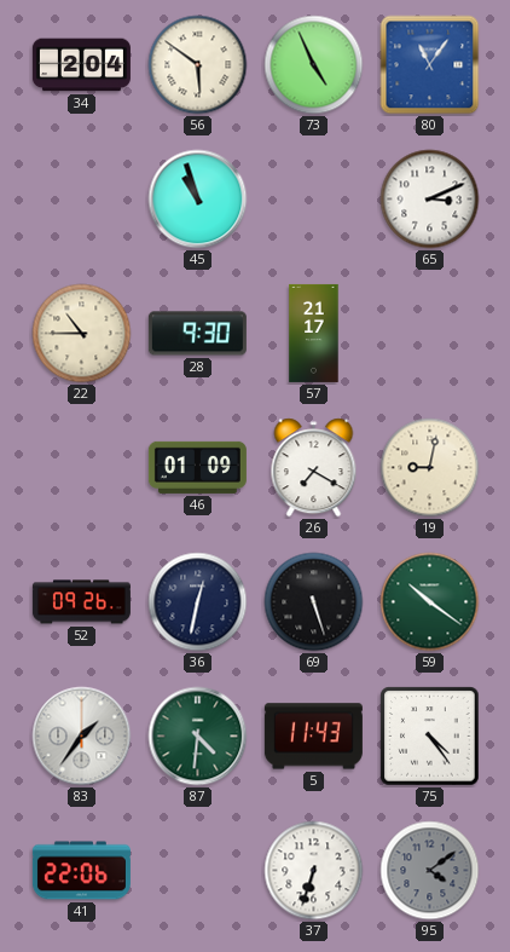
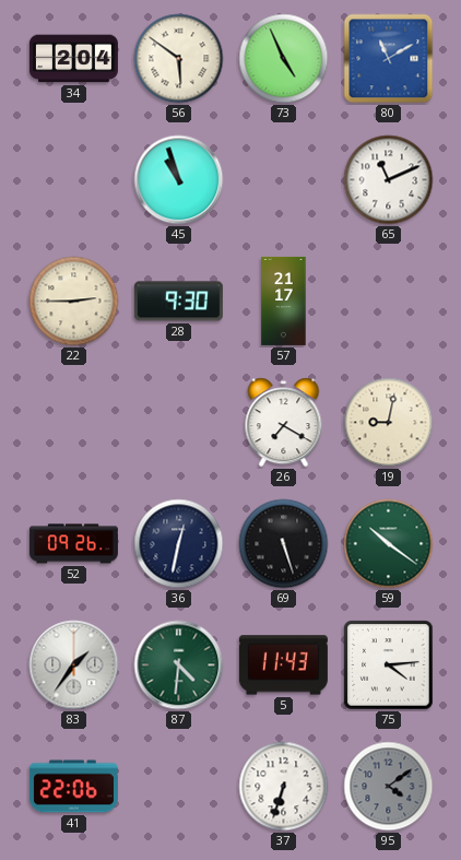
80: 11:06 -> 11:10
65: 3:11 -> 11:11
22: 10:45 -> 2:45
46: 01:09 -> none
75: 4:24 -> 4:14
